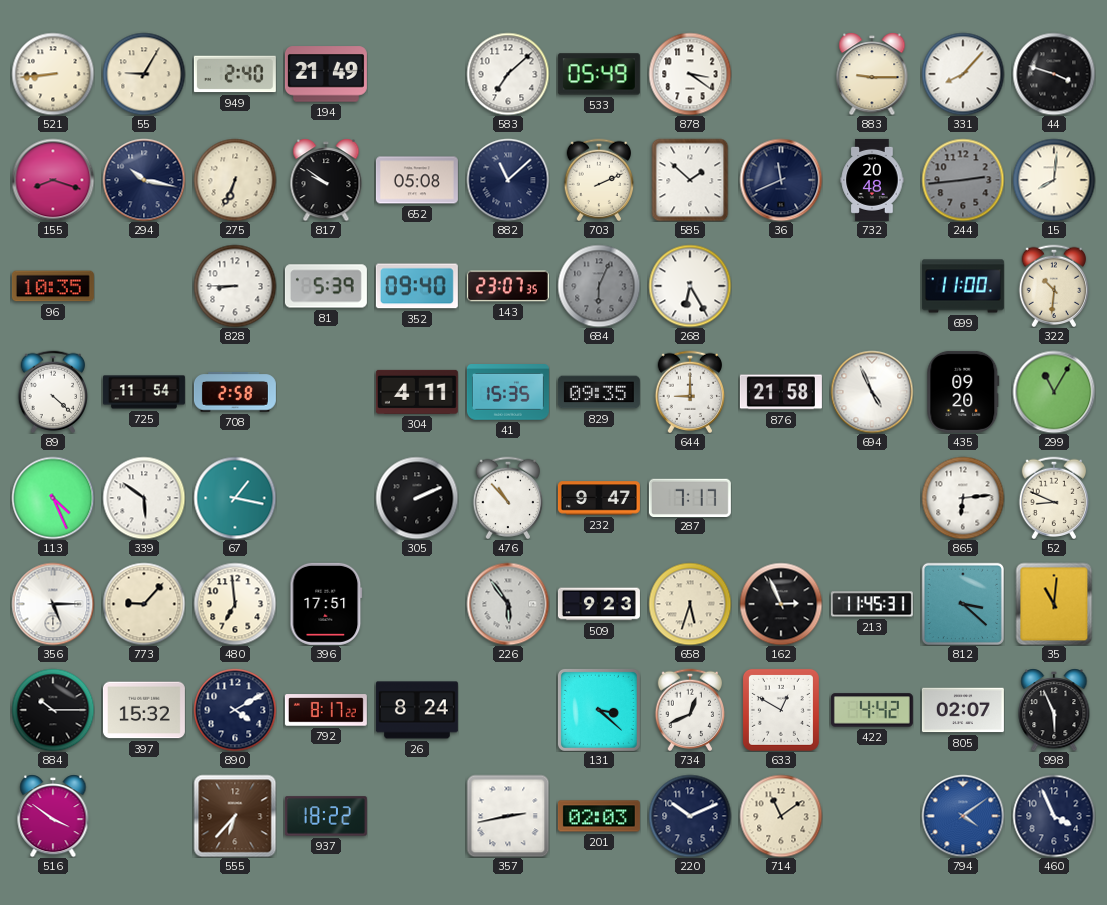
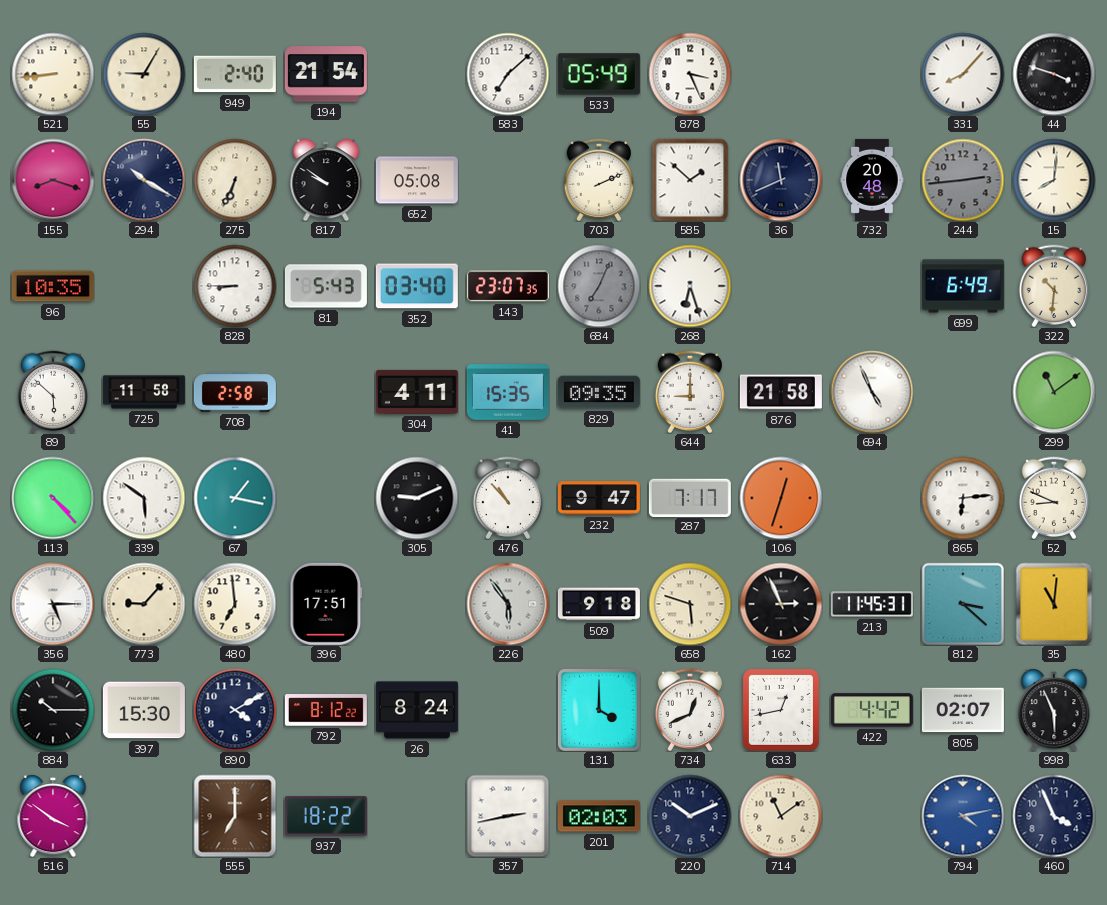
194: 21:49 -> 21:54
878: 3:21 -> 3:26
883: 9:15 -> none
294: 10:17 -> 10:20
882: 11:08 -> none
81: 5:39 -> 5:43
352: 09:40 -> 03:40
684: 6:04 -> 7:04
268: 6:25 -> 6:27
699: 11:00 -> 6:49
89: 4:22 -> 5:52
725: 11:54 -> 11:58
435: 09:20 -> none
299: 11:05 -> 11:09
113: 4:26 -> 4:23
305: 2:11 -> 9:11
106: none -> 12:33
509: 9:23 -> 9:18
658: 5:33 -> 5:48
397: 15:32 -> 15:30
792: 8:17 -> 8:12
131: 3:22 -> 4:00
633: 12:50 -> 12:43
555: 6:37 -> 7:00
794: 4:09 -> 4:13
